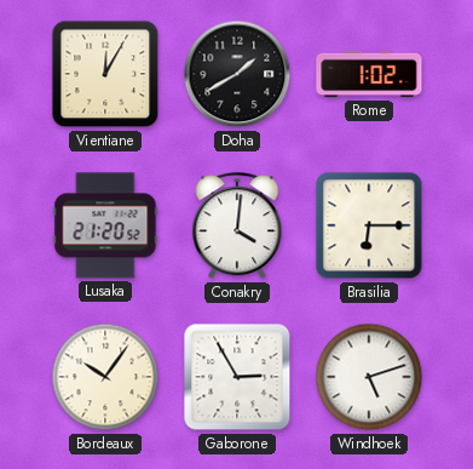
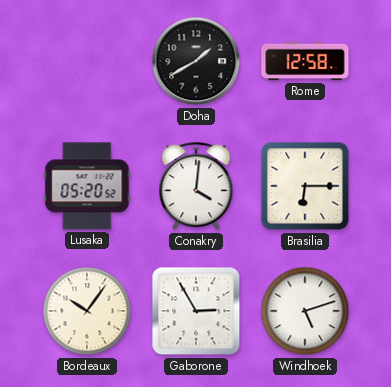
Vientiane: 12:05 -> none
Rome: 1:02 -> 12:58
Lusaka: 21:20 -> 05:20
